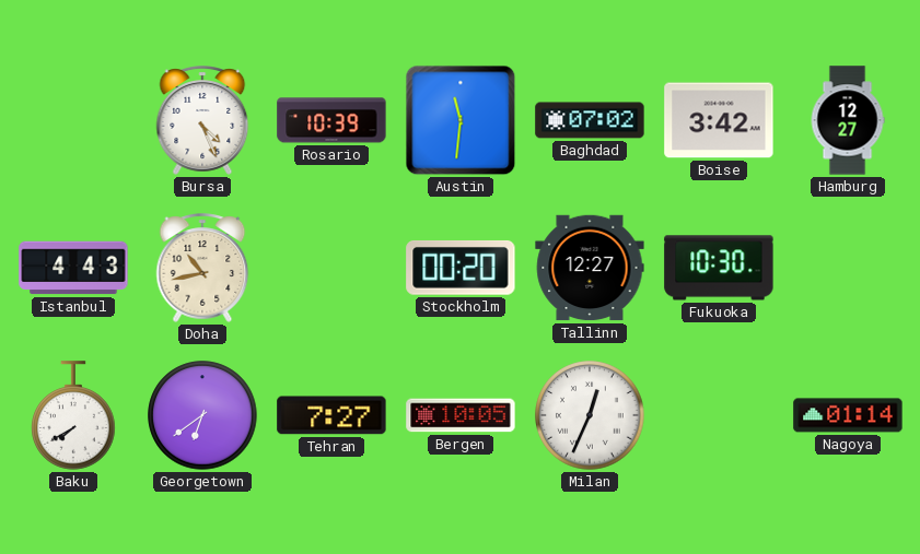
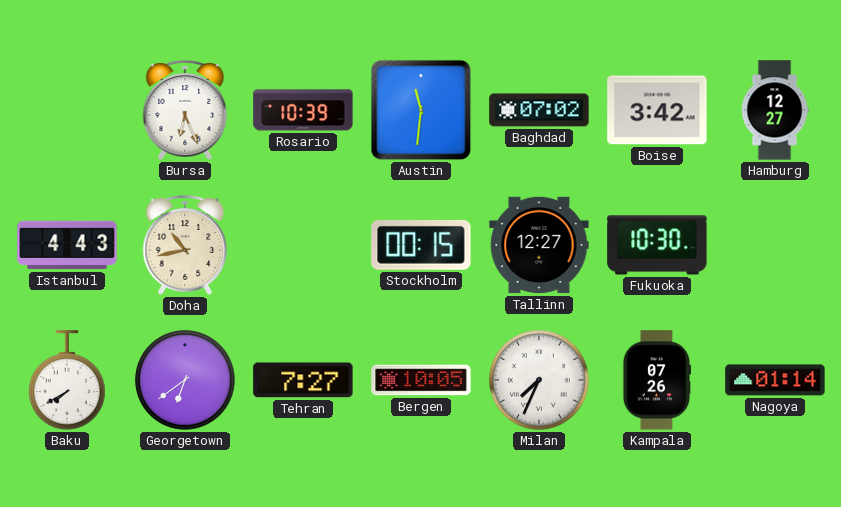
Bursa: 4:26 -> 6:26
Stockholm: 00:20 -> 00:15
Milan: 12:34 -> 7:34
Kampala: none -> 07:26
